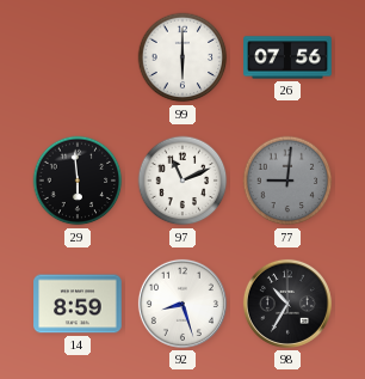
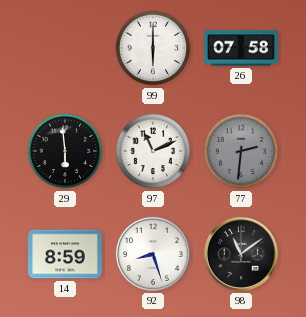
26: 07:56 -> 07:58
77: 9:01 -> 2:31
98: 10:35 -> 11:09
